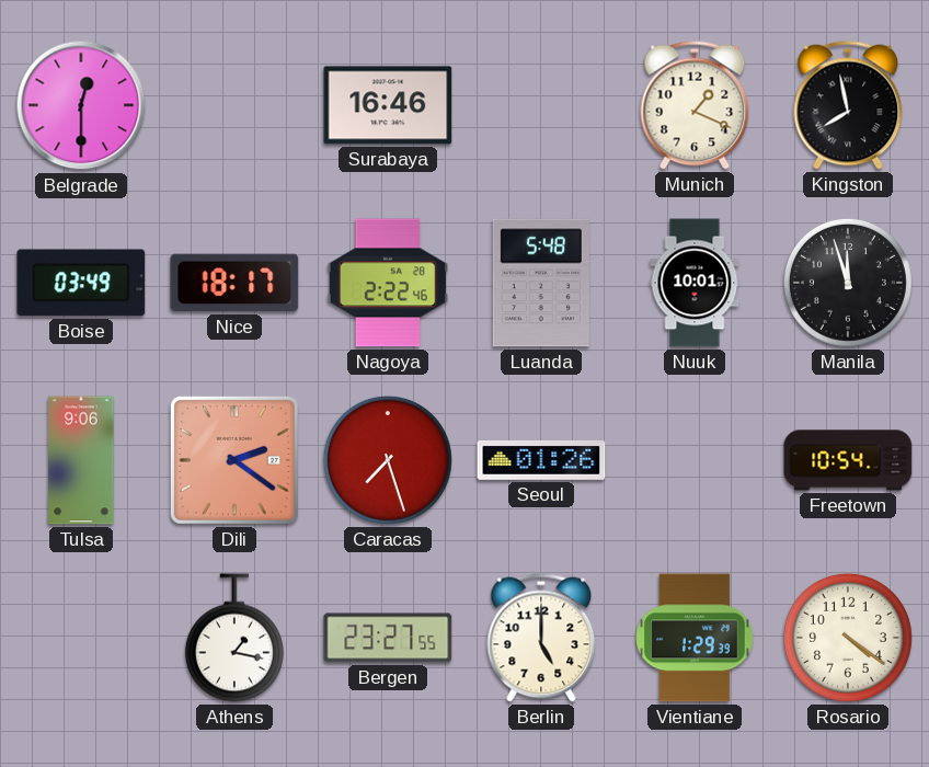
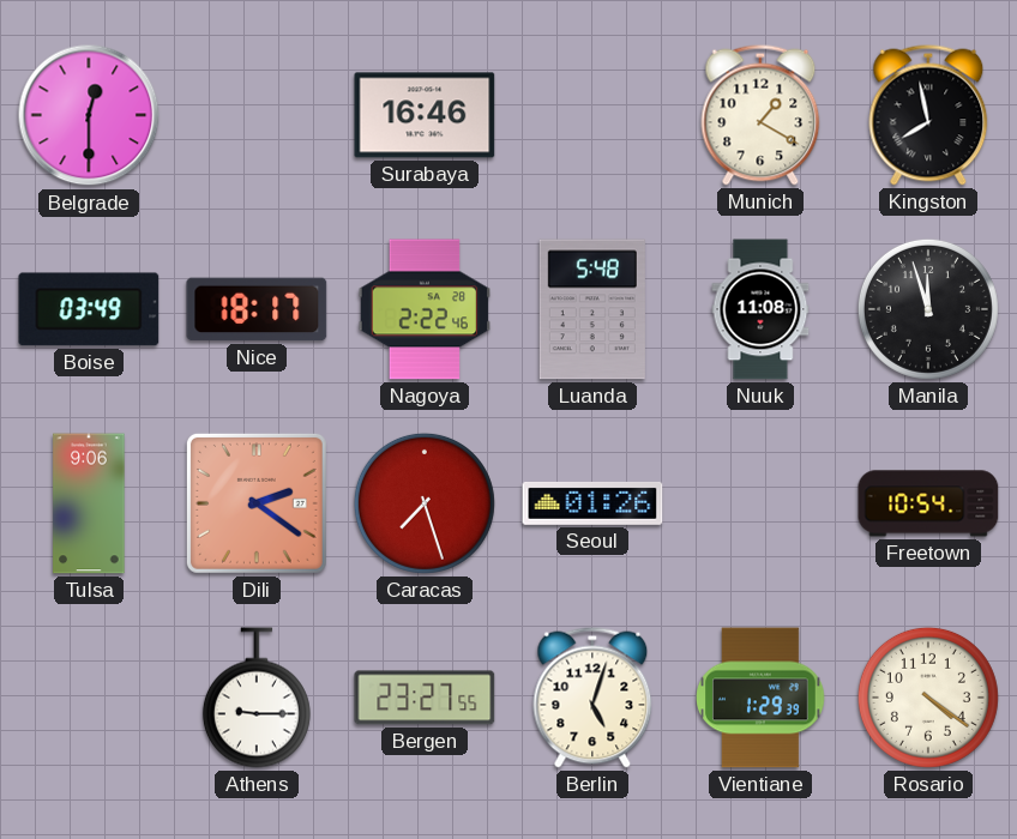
Munich: 1:19 -> 1:20
Nuuk: 10:01 -> 11:08
Athens: 1:17 -> 9:15
Berlin: 5:00 -> 5:03
